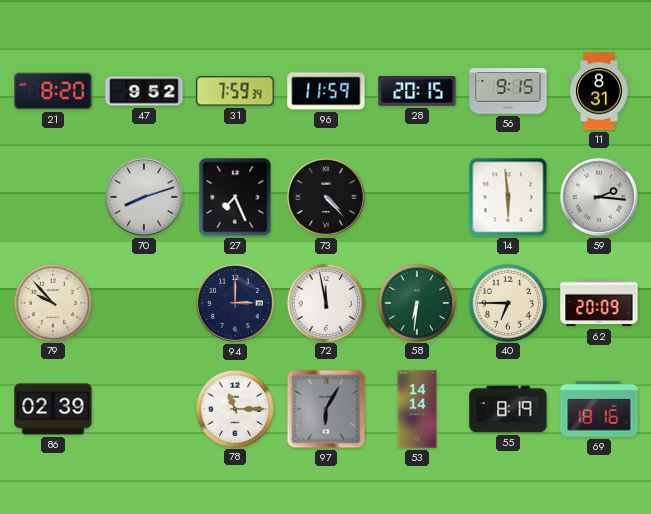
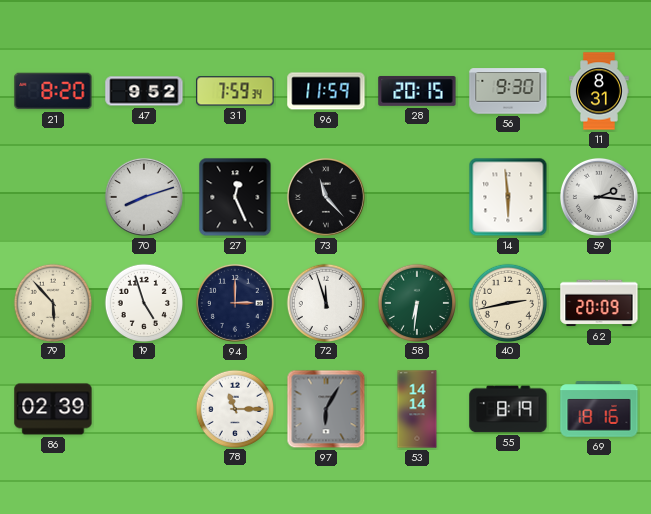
56: 9:15 -> 9:30
27: 7:26 -> 12:26
73: 4:23 -> 11:23
79: 9:53 -> 5:53
19: none -> 4:57
72: 11:58 -> 11:57
40: 6:45 -> 2:43
